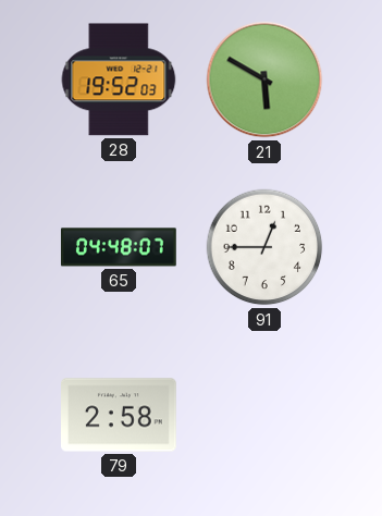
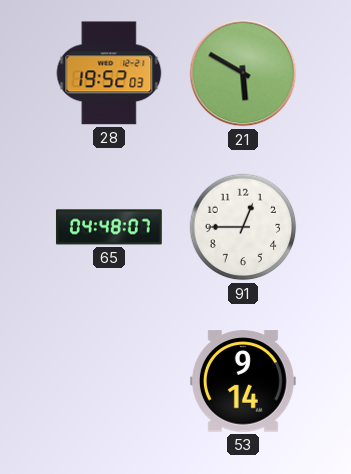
79: 2:58 -> none
53: none -> 9:14
